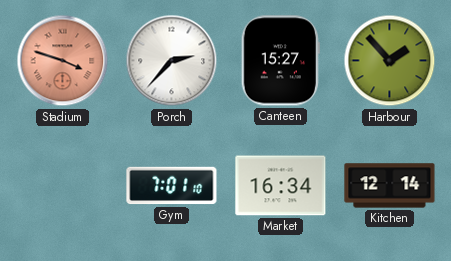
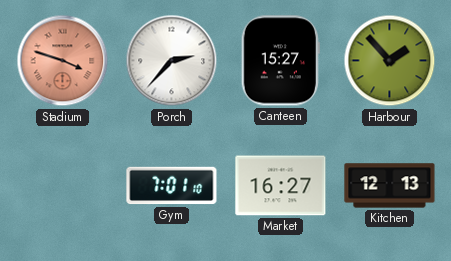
Market: 16:34 -> 16:27
Kitchen: 12:14 -> 12:13
